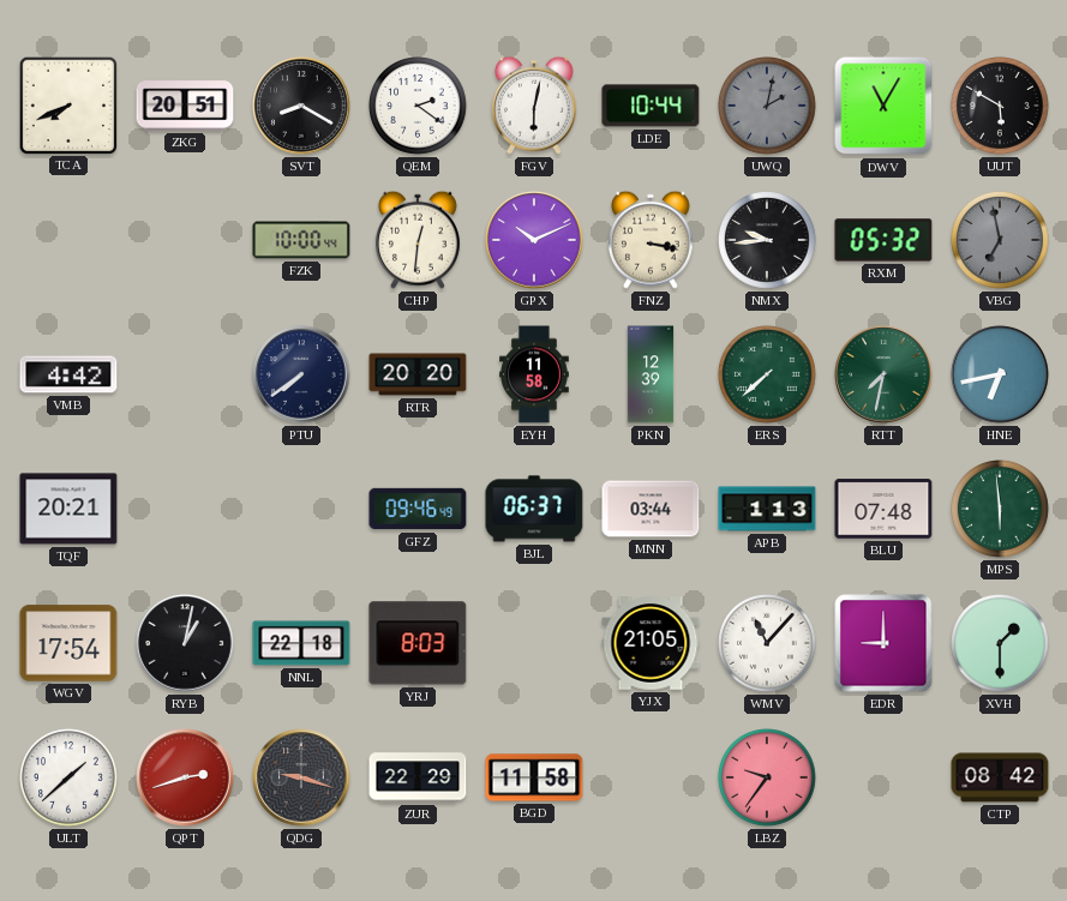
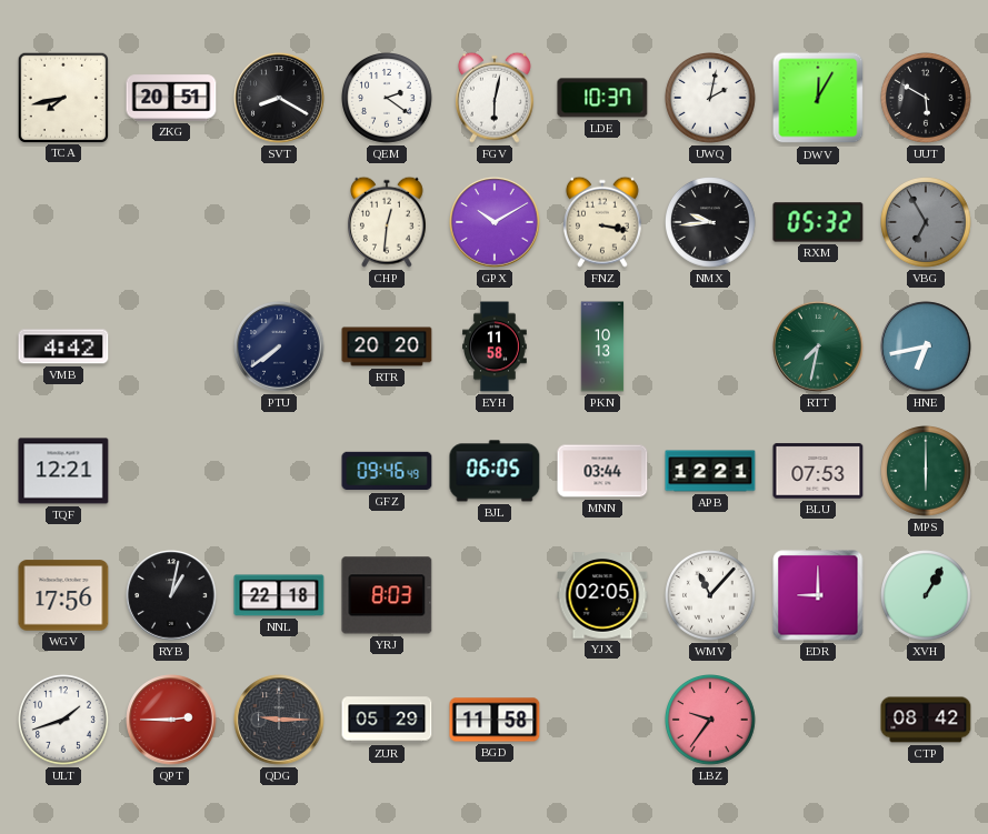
TCA: 7:41 -> 7:43
LDE: 10:44 -> 10:37
UWQ dial: grey -> white
DWV: 11:05 -> 12:05
FZK: 10:00 -> none
GPX: 10:11 -> 10:10
VBG: 6:58 -> 6:55
PKN: 12:39 -> 10:13
ERS: 7:38 -> none
TQF: 20:21 -> 12:21
BJL: 06:37 -> 06:05
APB: 1:13 -> 12:21
BLU: 07:48 -> 07:53
MPS: 5:59 -> 6:00
WGV: 17:54 -> 17:56
YJX: 21:05 -> 02:05
XVH: 1:30 -> 1:05
ULT: 1:38 -> 1:42
QPT: 2:42 -> 2:45
QDG: 9:18 -> 9:15
ZUR: 22:29 -> 05:29
